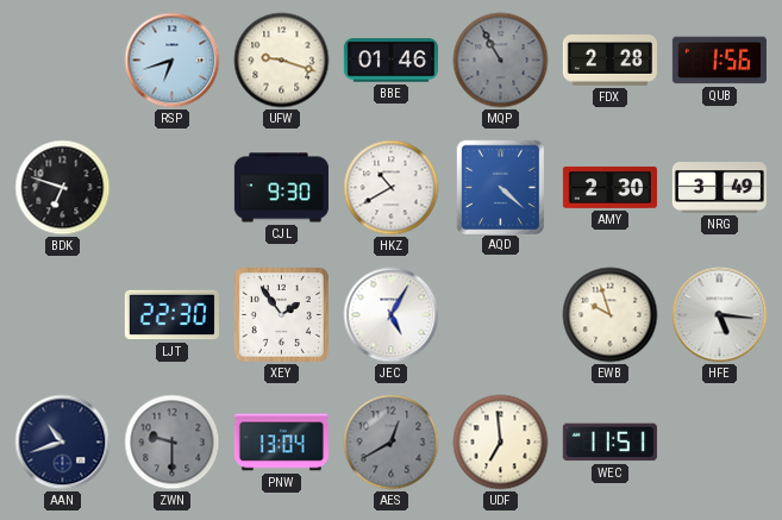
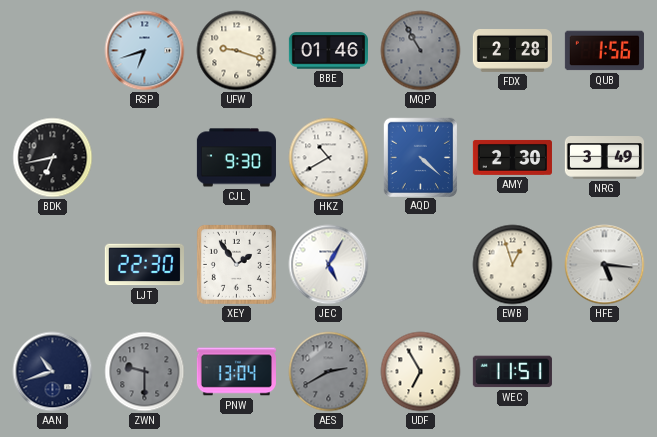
BDK: 6:48 -> 6:43
EWB: 9:57 -> 12:57
AES: 12:40 -> 2:40
UDF: 6:59 -> 6:55
